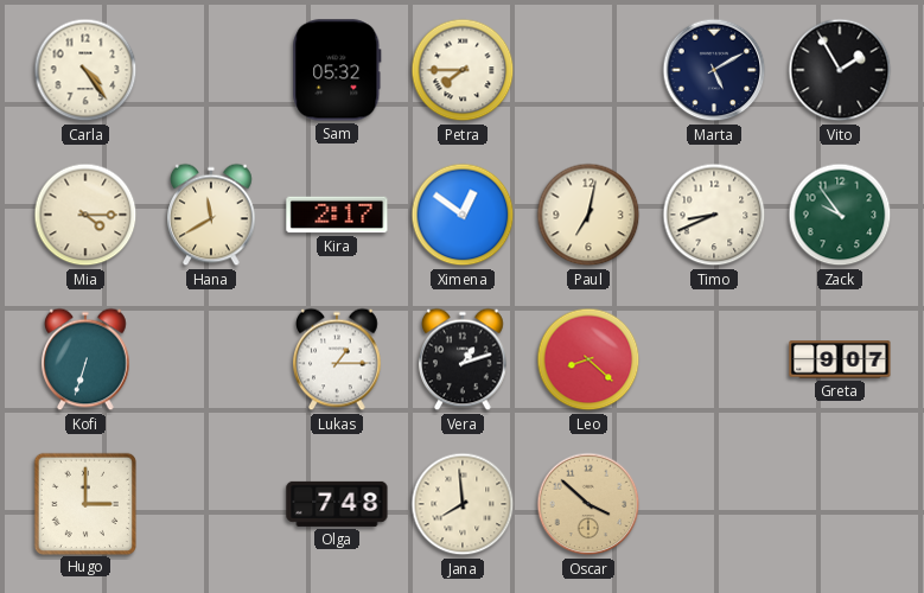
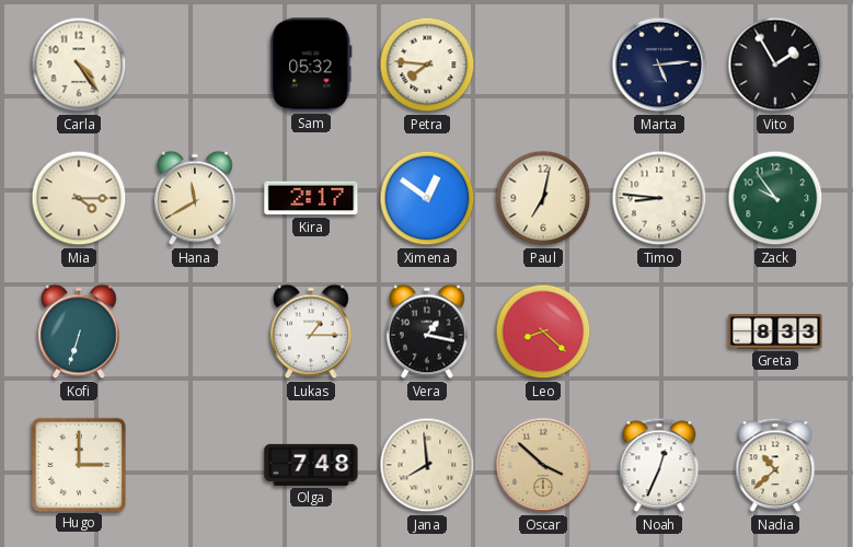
Petra: 7:45 -> 7:46
Marta: 5:10 -> 5:14
Timo: 8:41 -> 8:46
Vera: 1:12 -> 1:17
Greta: 9:07 -> 8:33
Noah: none -> 12:34
Nadia: none -> 10:38
